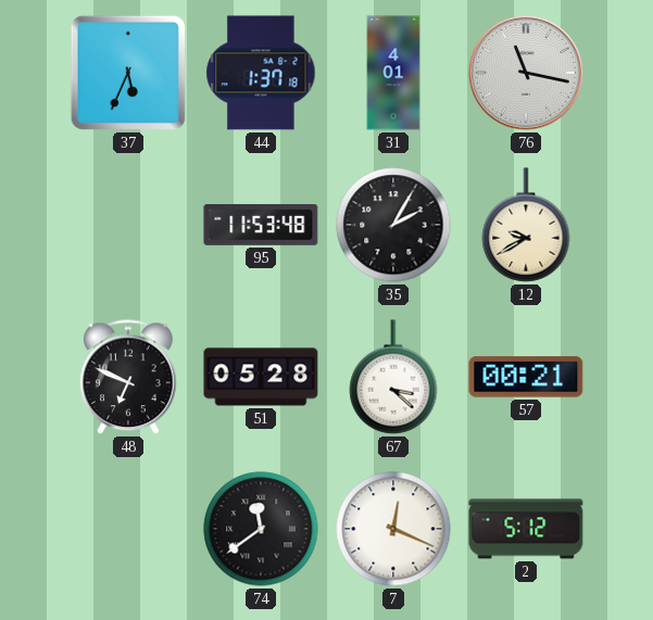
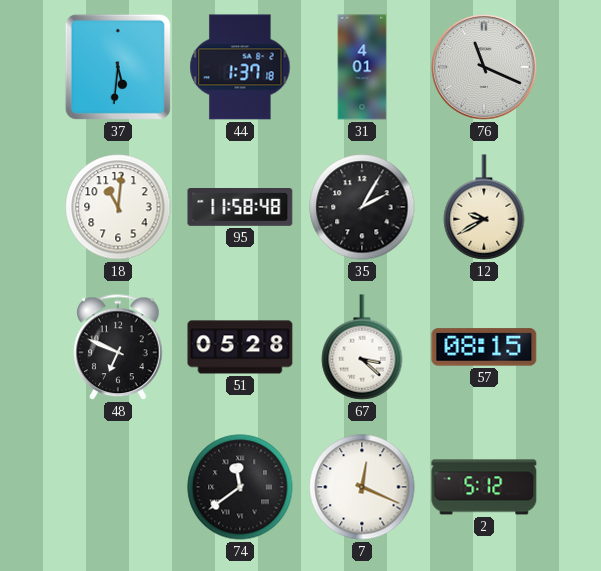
37: 5:34 -> 5:31
76: 11:17 -> 11:19
18: none -> 11:01
95: 11:53 -> 11:58
57: 00:21 -> 08:15
